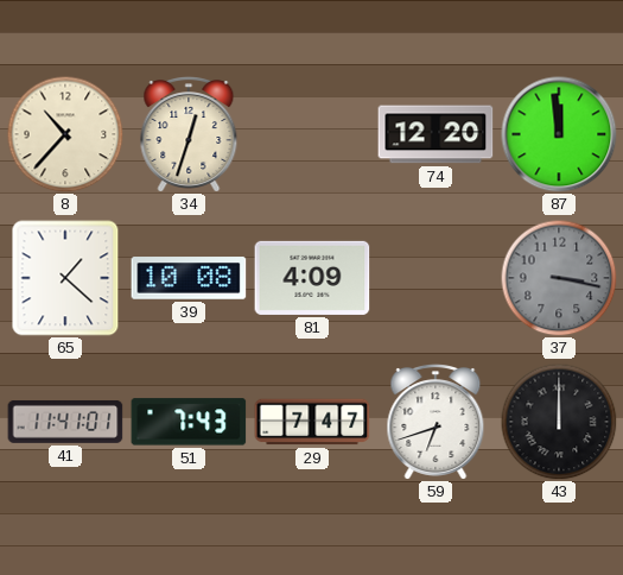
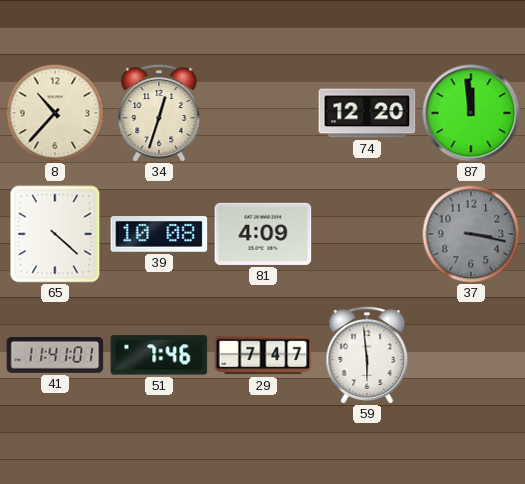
65: 1:22 -> 4:22
51: 7:43 -> 7:46
59: 6:42 -> 5:59
43: 12:00 -> none
